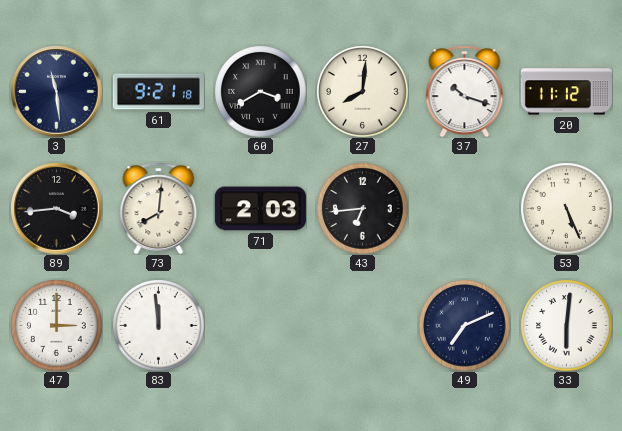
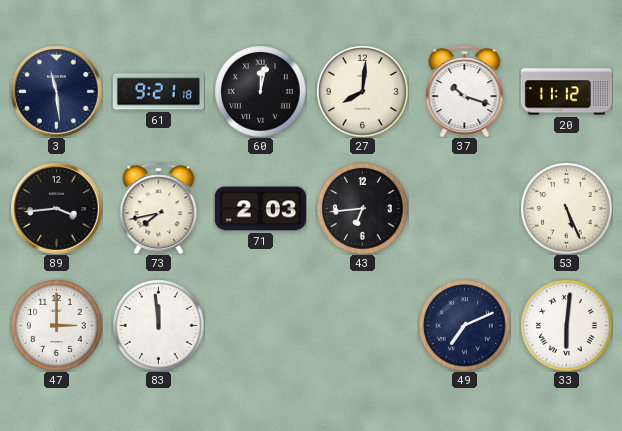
60: 3:40 -> 12:02
73: 8:01 -> 7:43
